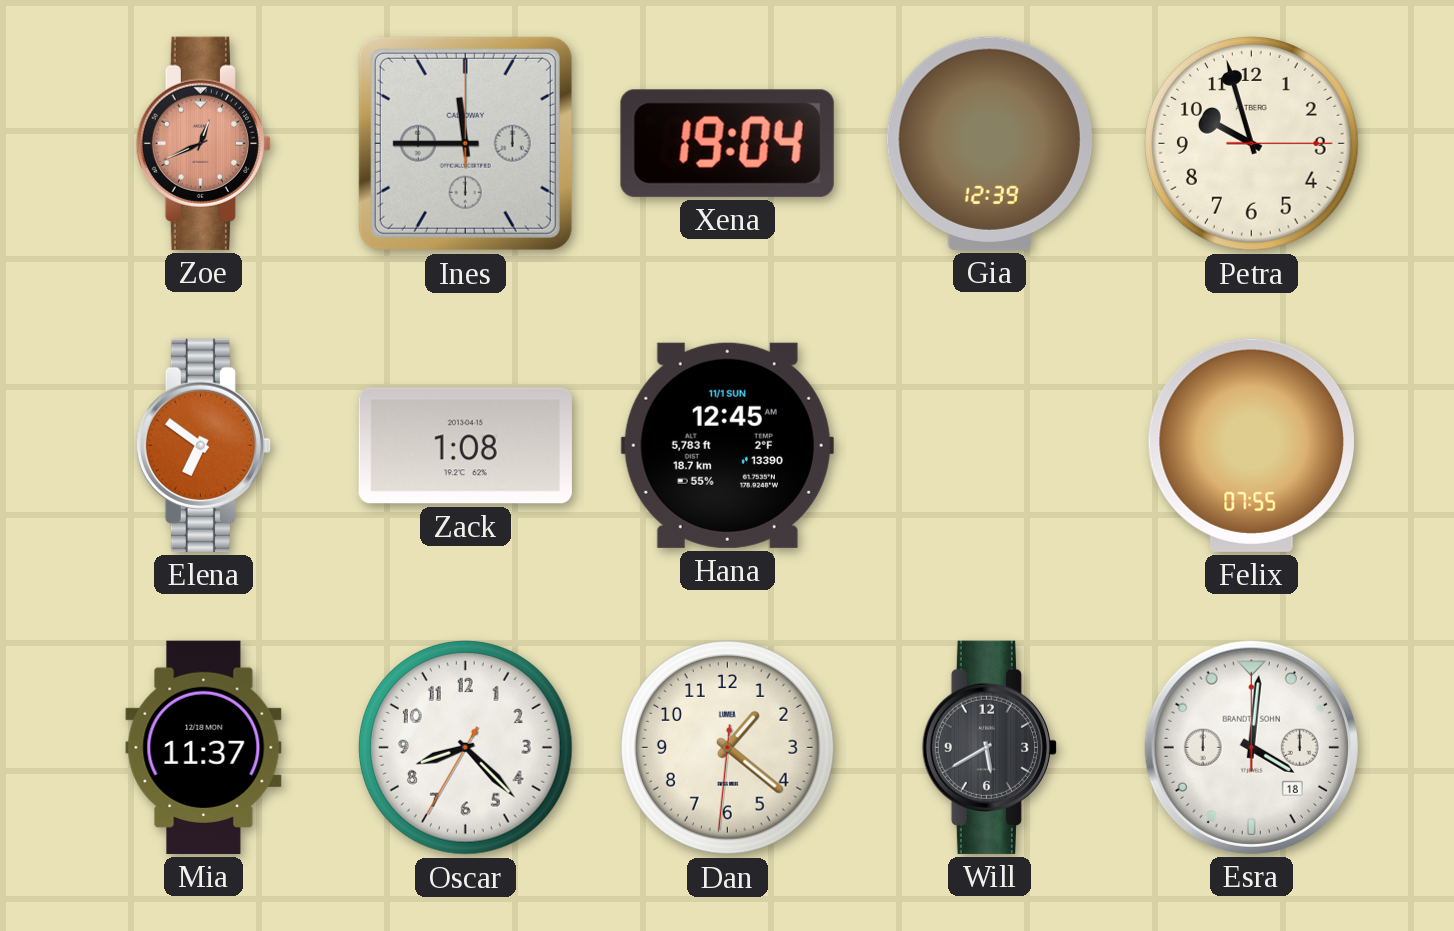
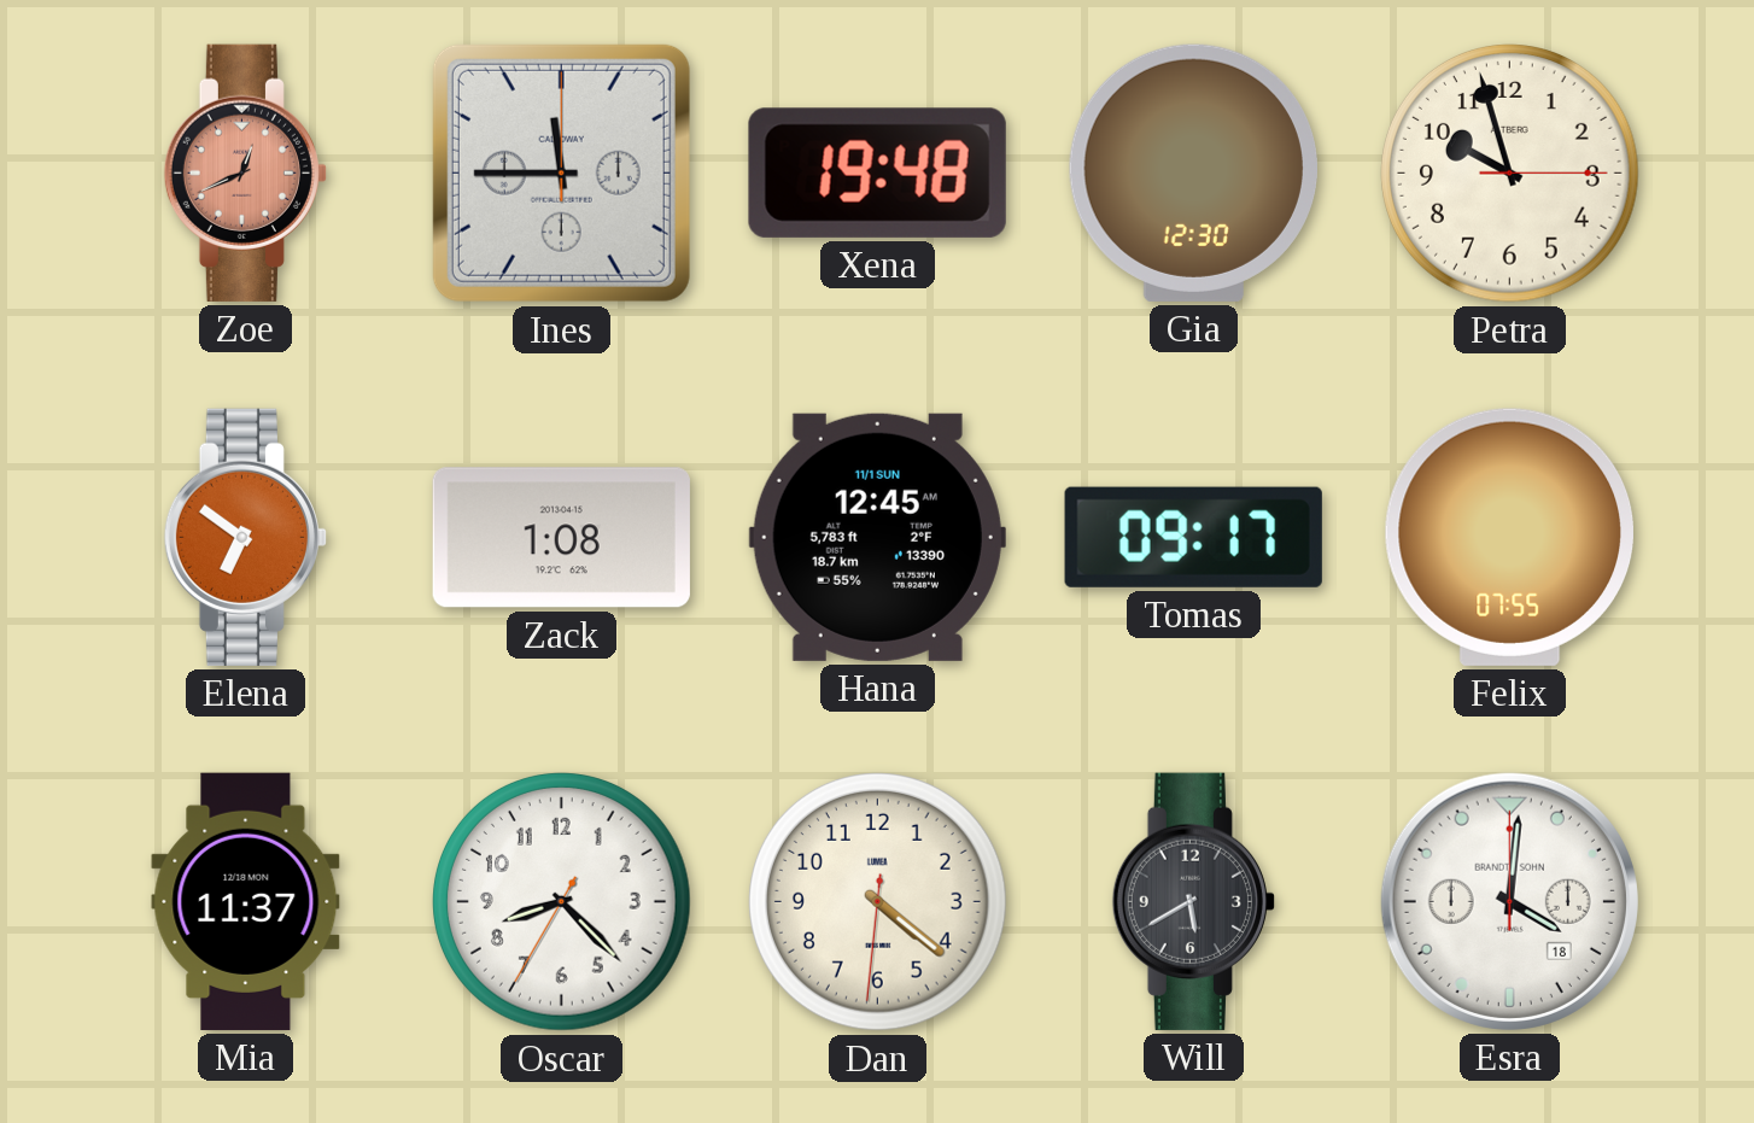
Xena: 19:04 -> 19:48
Gia: 12:39 -> 12:30
Tomas: none -> 09:17
Dan: 1:21 -> 4:21
